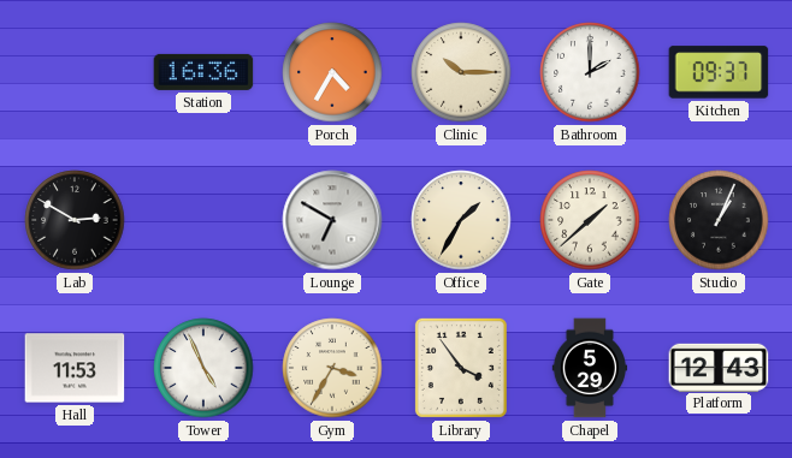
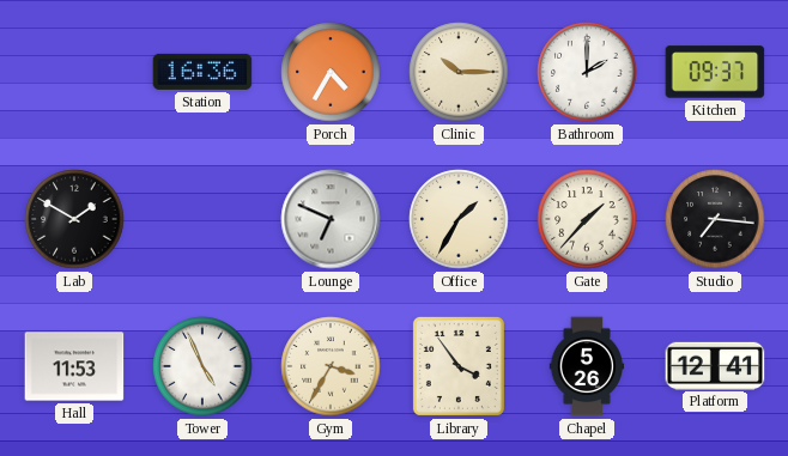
Lab: 2:50 -> 1:50
Lounge: 6:50 -> 6:49
Gate: 1:38 -> 1:37
Studio: 1:04 -> 7:16
Chapel: 5:29 -> 5:26
Platform: 12:43 -> 12:41
